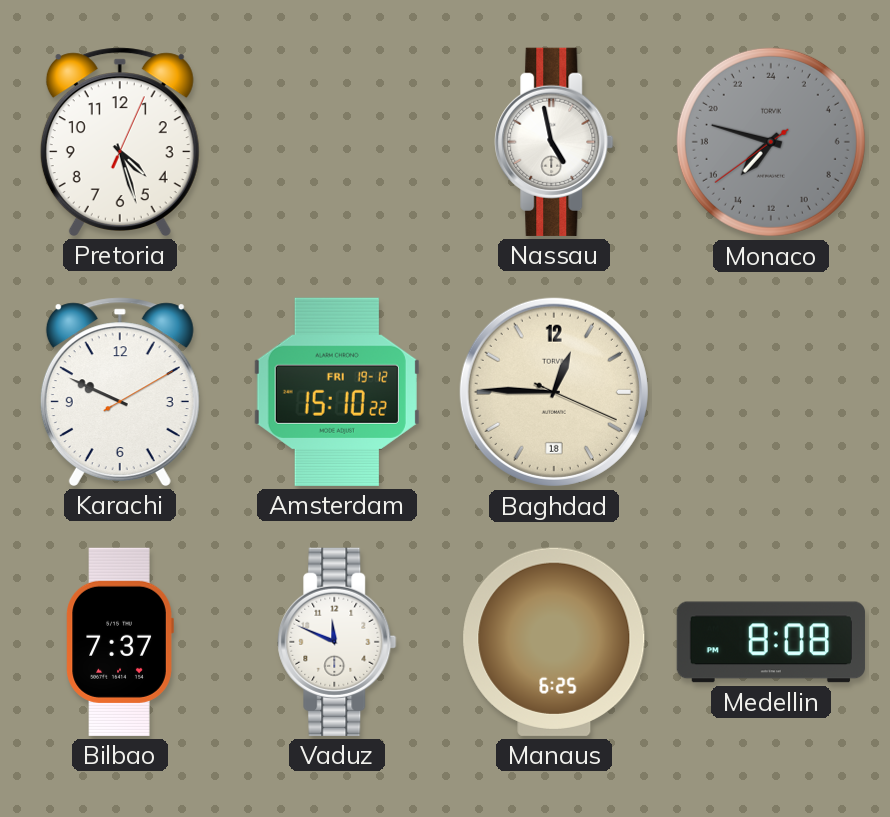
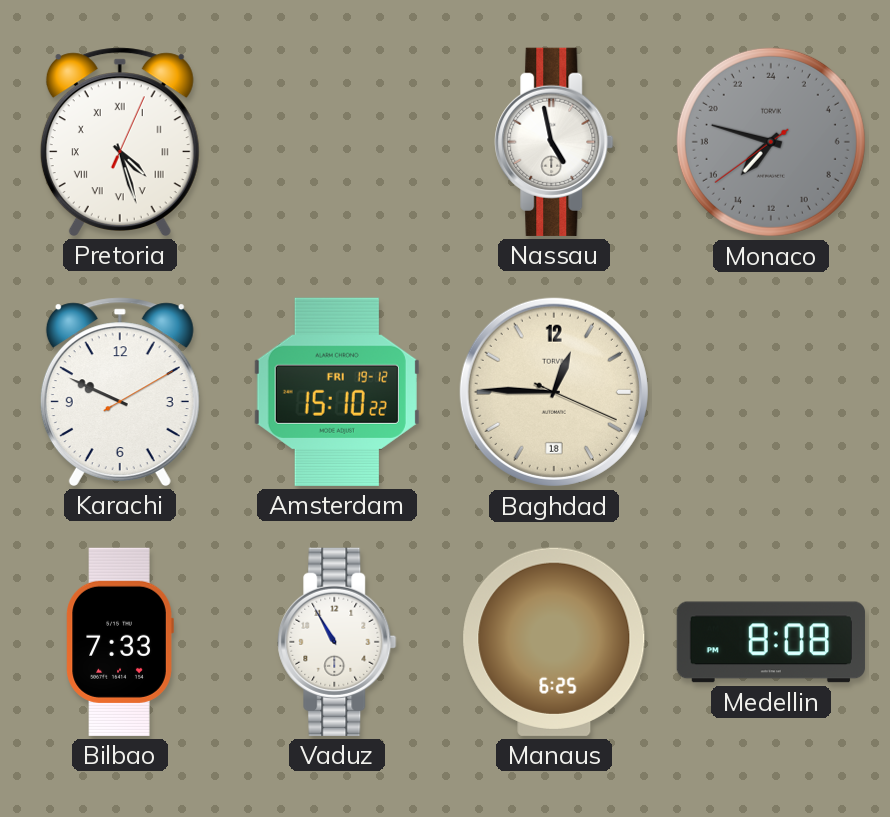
Pretoria numerals: Arabic -> Roman
Bilbao: 7:37 -> 7:33
Vaduz: 11:49 -> 10:55
